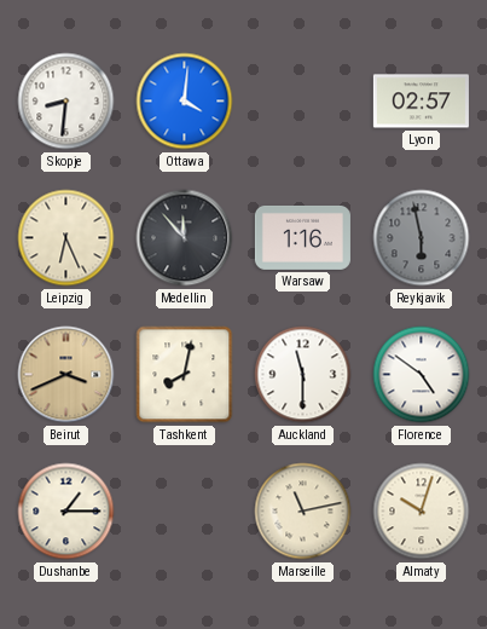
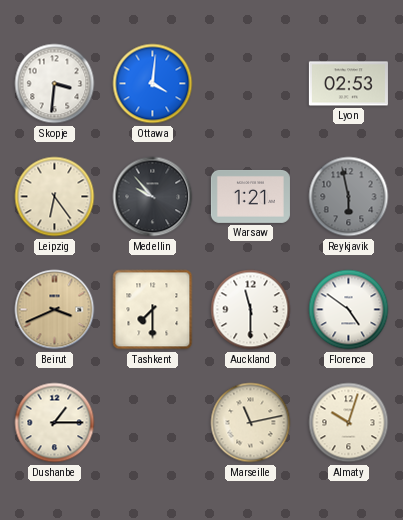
Skopje: 8:31 -> 3:31
Lyon: 02:57 -> 02:53
Leipzig: 6:26 -> 6:24
Medellin: 11:53 -> 9:53
Warsaw: 1:16 -> 1:21
Tashkent: 8:02 -> 7:30
